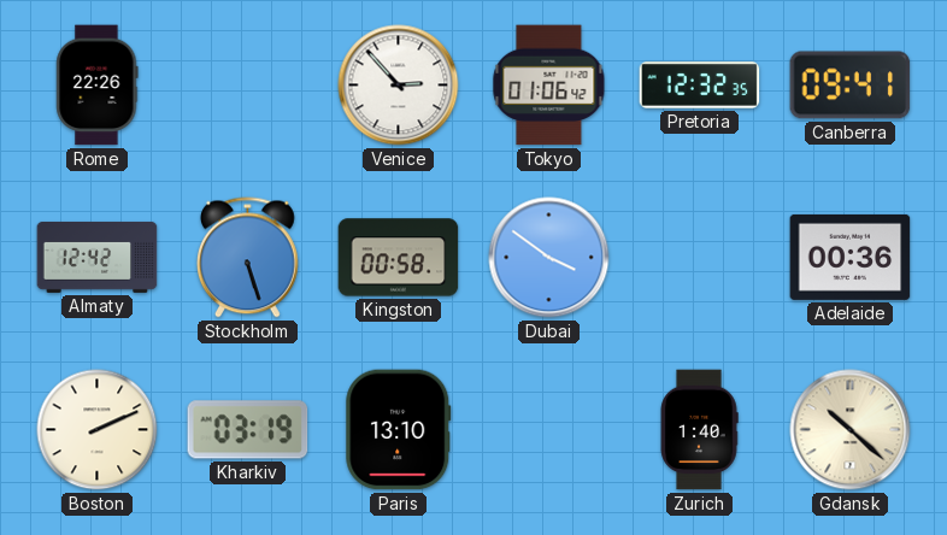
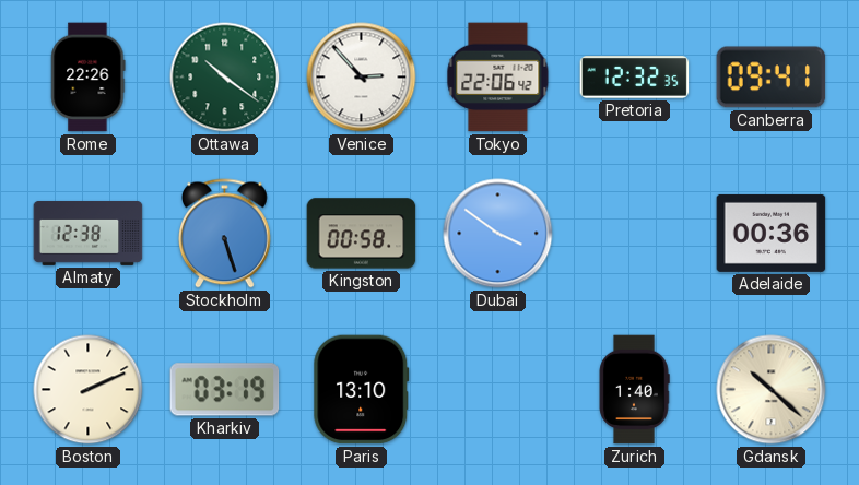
Ottawa: none -> 10:21
Tokyo: 01:06 -> 22:06
Almaty: 12:42 -> 12:38
